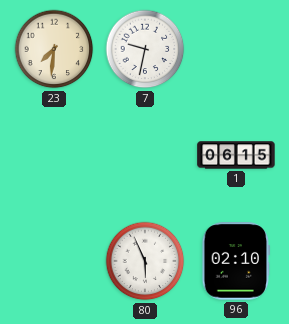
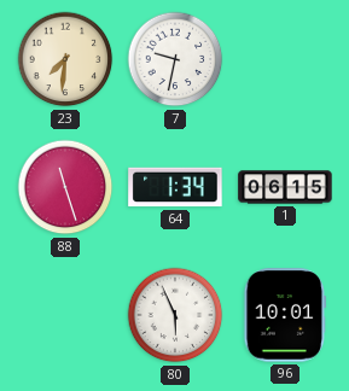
88: none -> 11:27
64: none -> 1:34
96: 02:10 -> 10:01
